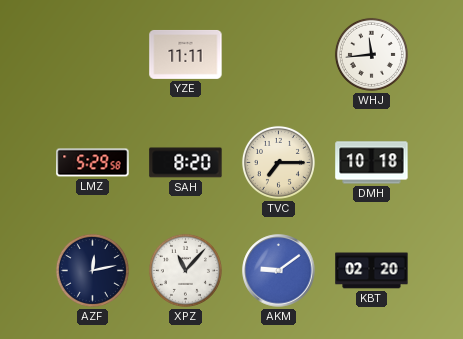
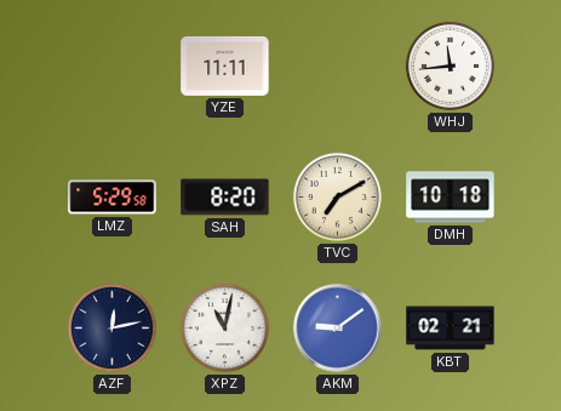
TVC: 7:15 -> 7:10
XPZ: 11:07 -> 11:02
KBT: 02:20 -> 02:21
